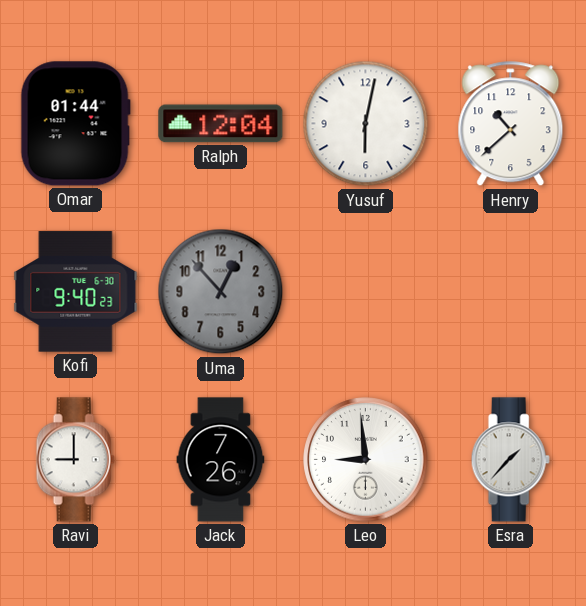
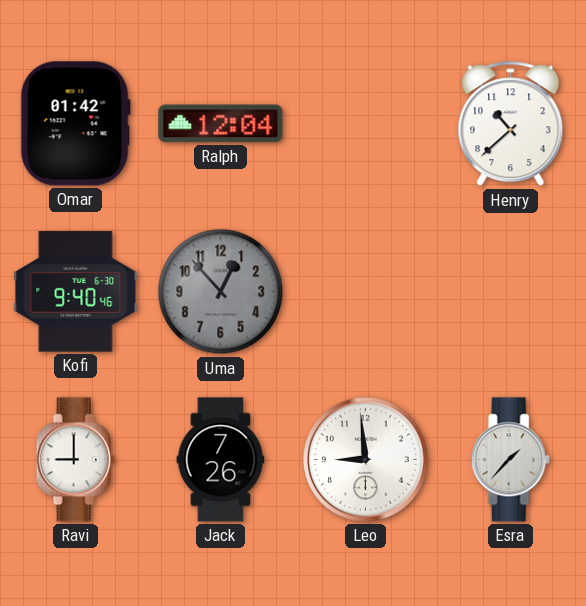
Omar: 01:44 -> 01:42
Yusuf: 6:02 -> none
Kofi: 9:40:23 -> 9:40:46
